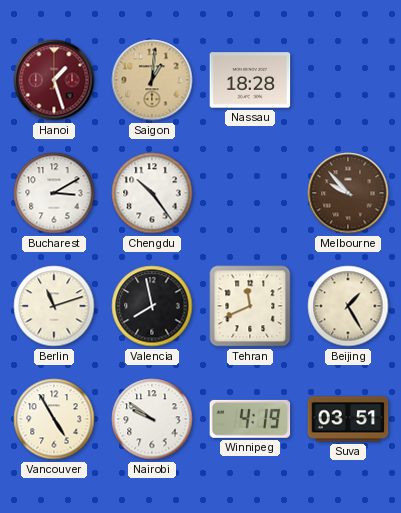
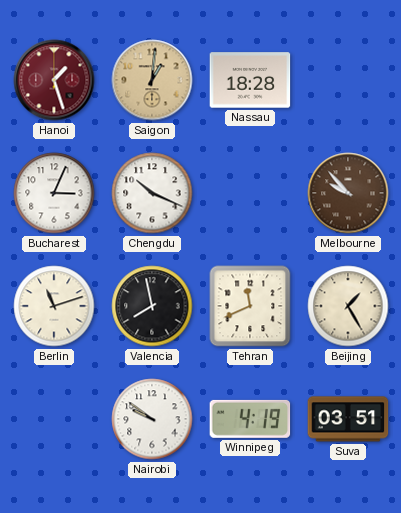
Bucharest: 3:10 -> 3:04
Chengdu: 10:24 -> 10:19
Vancouver: 4:55 -> none
